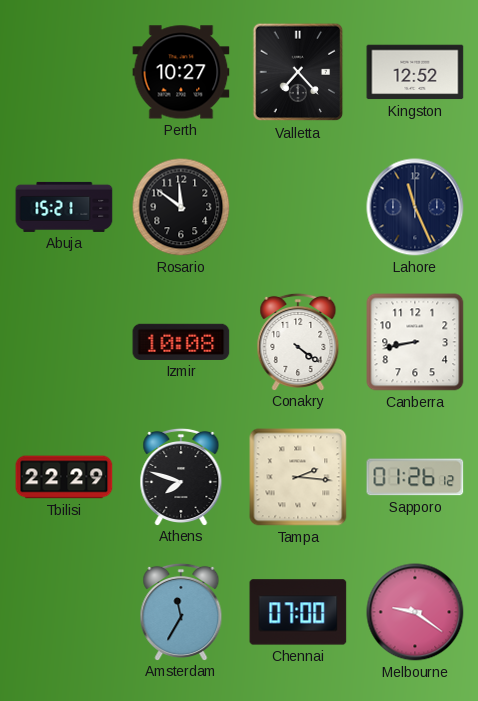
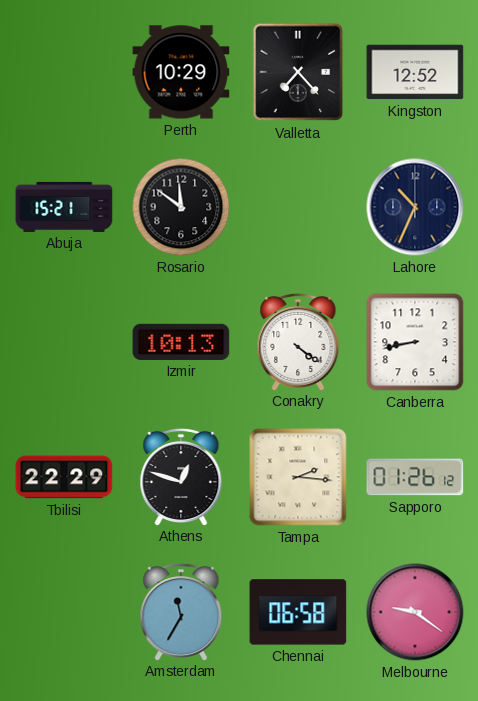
Perth: 10:27 -> 10:29
Lahore: 11:26 -> 10:34
Izmir: 10:08 -> 10:13
Athens: 7:48 -> 12:48
Chennai: 07:00 -> 06:58
